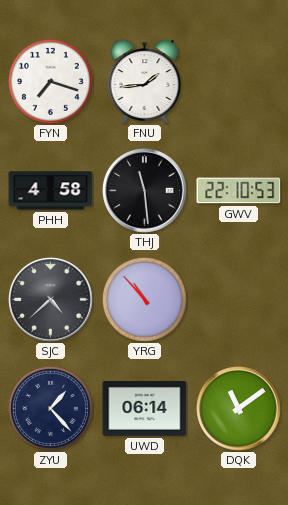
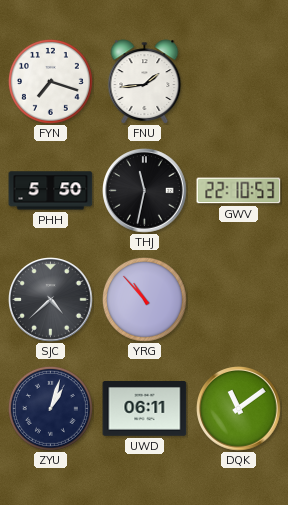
PHH: 4:58 -> 5:50
THJ: 11:29 -> 11:32
ZYU: 1:23 -> 1:03
UWD: 06:14 -> 06:11
